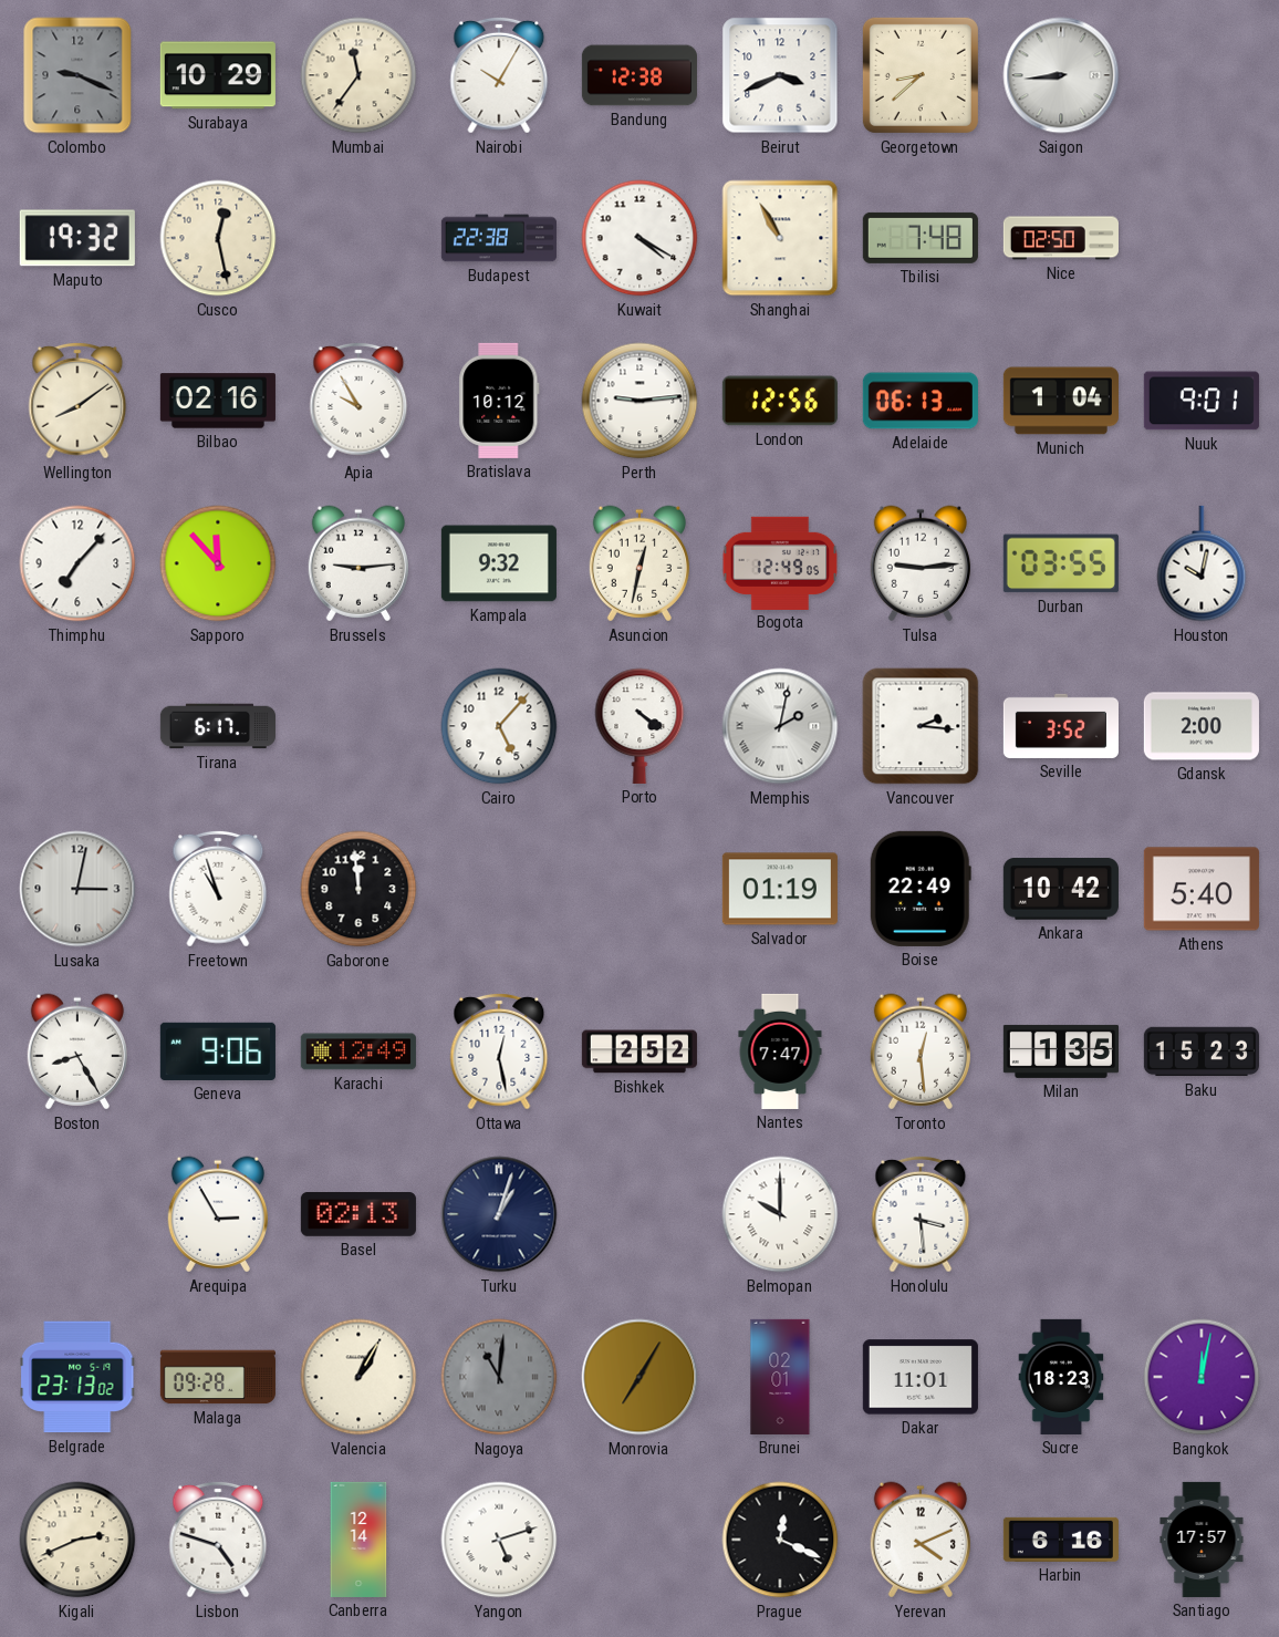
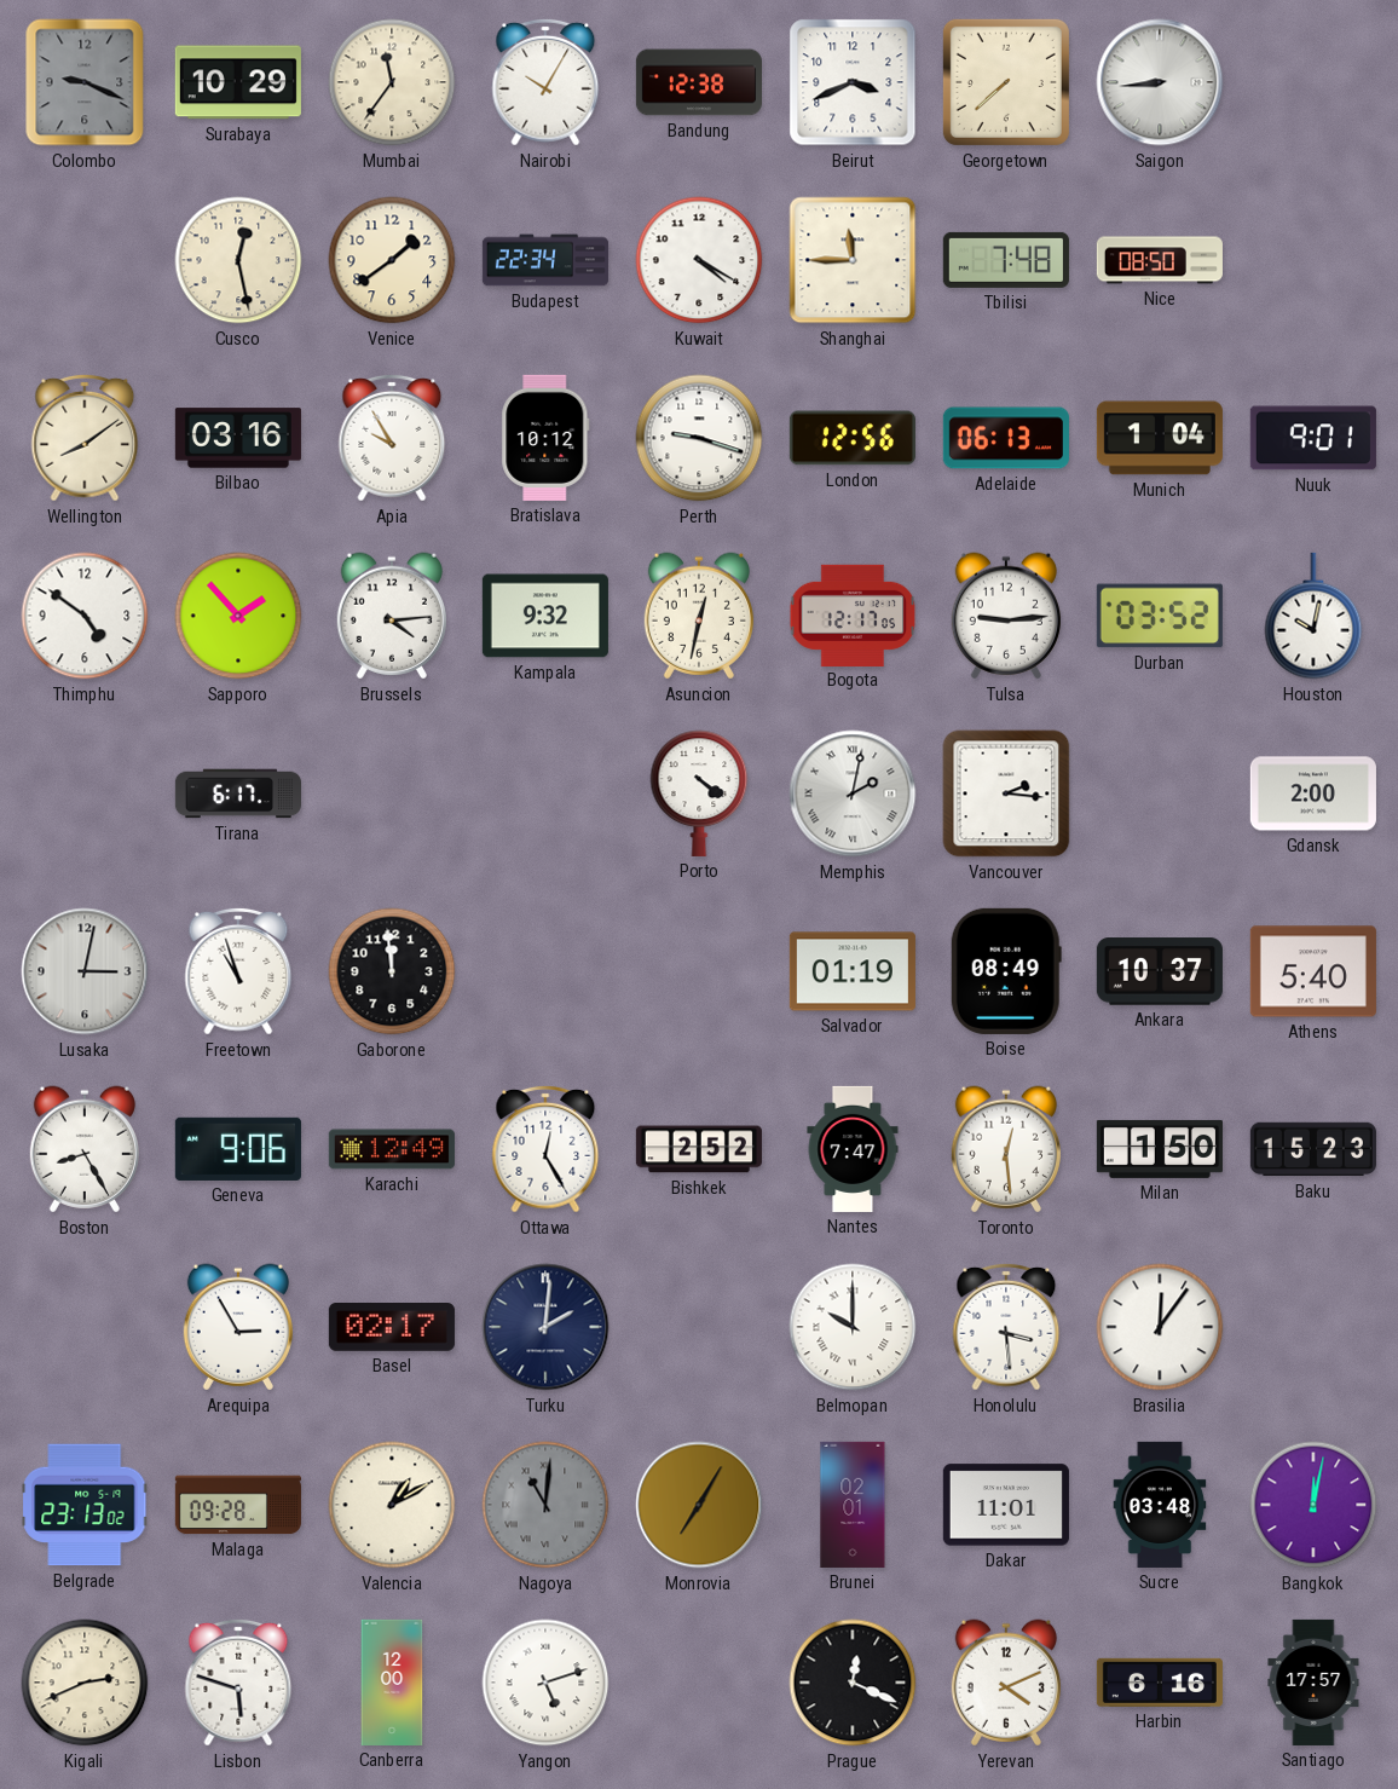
Georgetown: 8:38 -> 7:38
Maputo: 19:32 -> none
Venice: none -> 1:39
Budapest: 22:38 -> 22:34
Shanghai: 10:55 -> 11:45
Nice: 02:50 -> 08:50
Bilbao: 02:16 -> 03:16
Perth: 9:14 -> 9:18
Thimphu: 7:07 -> 4:51
Sapporo: 11:53 -> 1:53
Brussels: 9:14 -> 4:14
Bogota: 12:49 -> 12:17
Durban: 03:55 -> 03:52
Cairo: 5:07 -> none
Seville: 3:52 -> none
Boise: 22:49 -> 08:49
Ankara: 10:42 -> 10:37
Ottawa: 12:28 -> 12:25
Milan: 1:35 -> 1:50
Basel: 02:13 -> 02:17
Turku: 1:03 -> 2:01
Brasilia: none -> 12:06
Valencia: 1:05 -> 1:10
Sucre: 18:23 -> 03:48
Lisbon: 4:48 -> 5:48
Canberra: 12:14 -> 12:00
